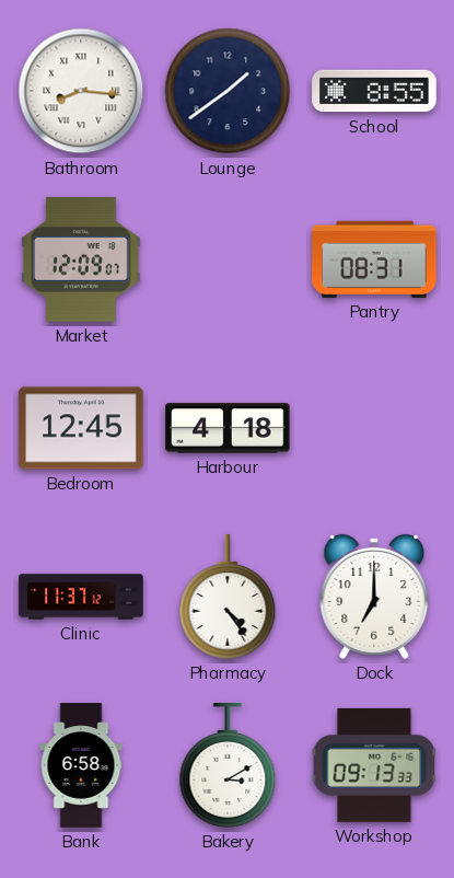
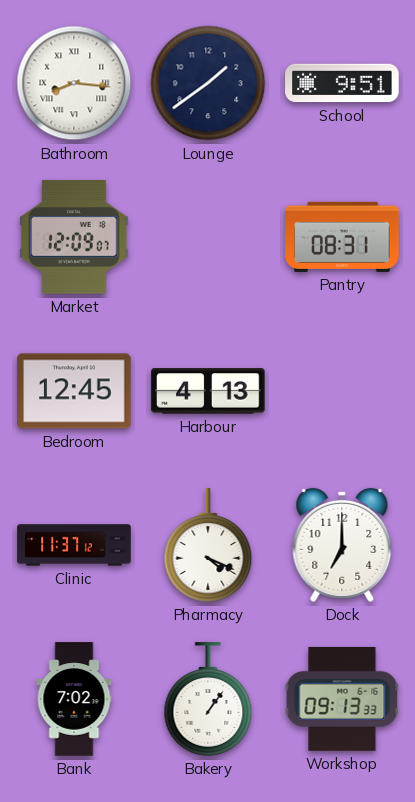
School: 8:55 -> 9:51
Harbour: 4:18 -> 4:13
Pharmacy: 4:24 -> 4:19
Bank: 6:58 -> 7:02
Bakery: 3:10 -> 1:06
